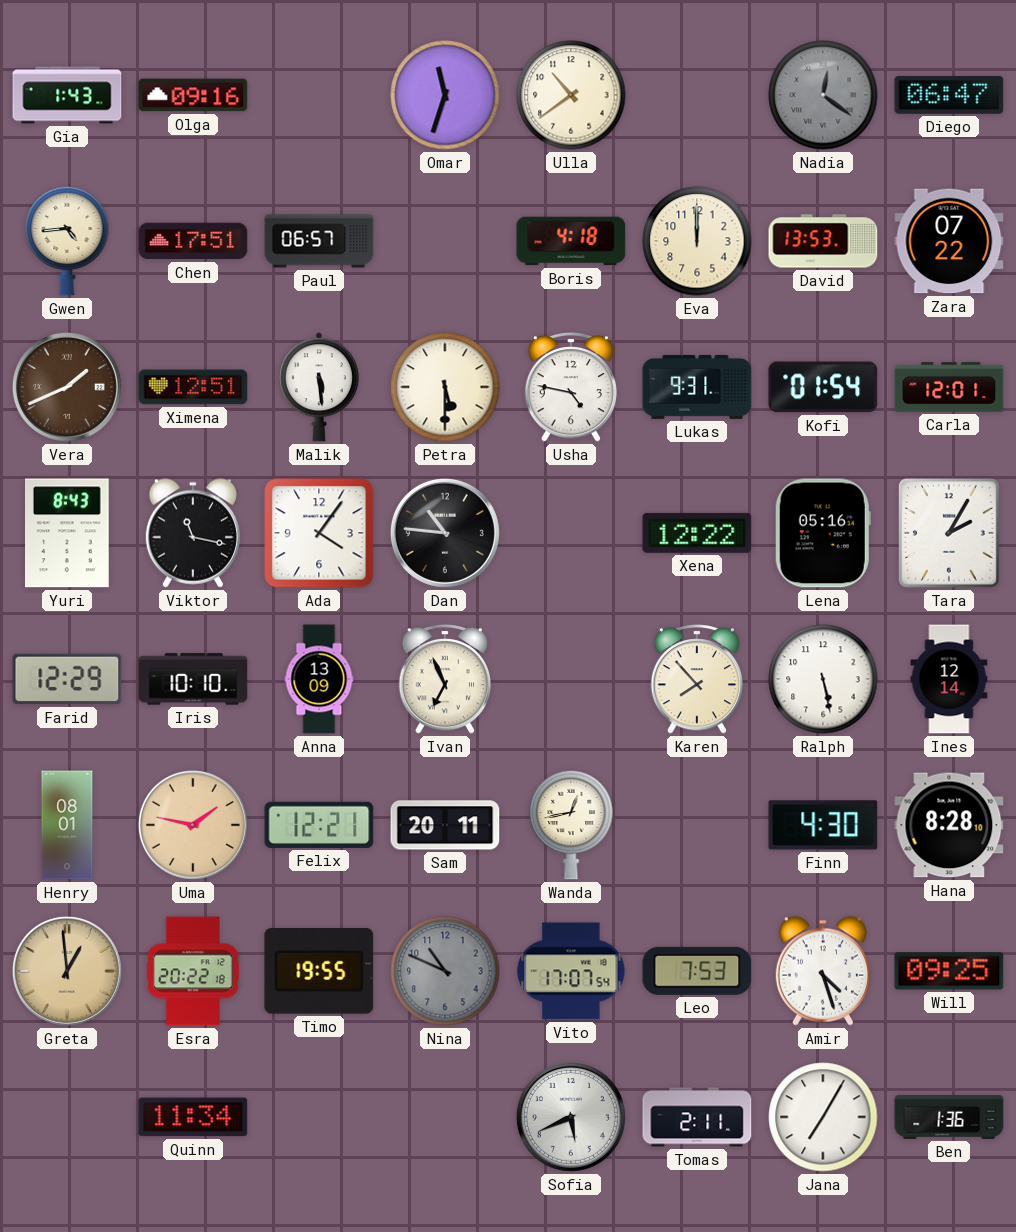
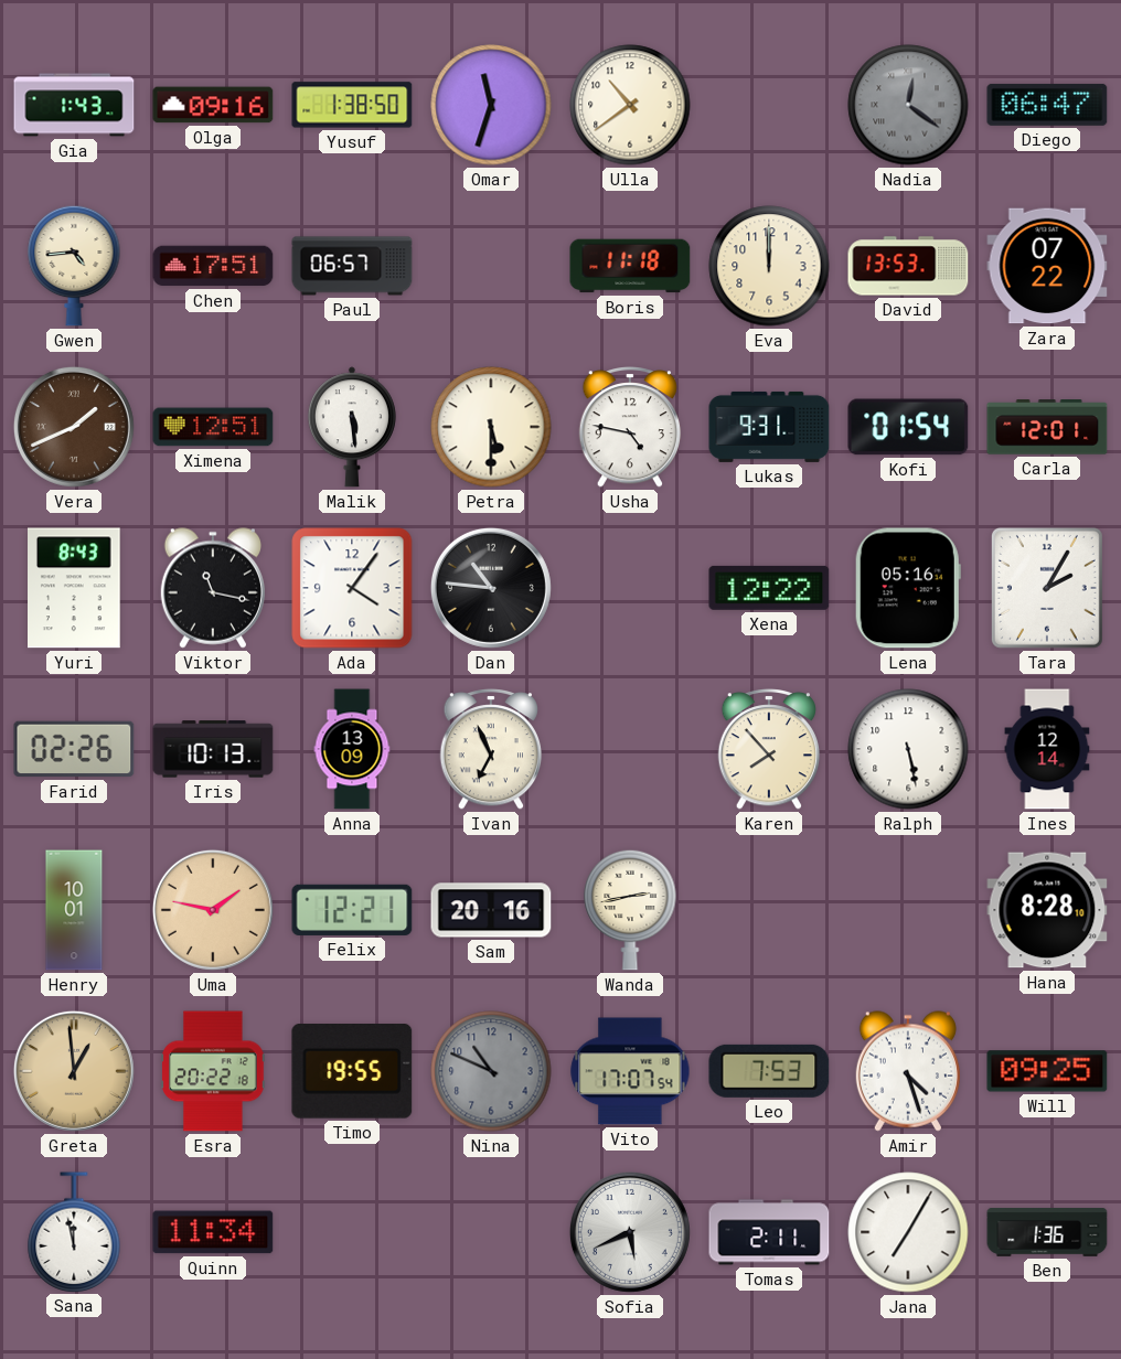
Yusuf: none -> 1:38
Boris: 4:18 -> 11:18
Farid: 12:29 -> 02:26
Iris: 10:10 -> 10:13
Henry: 08:01 -> 10:01
Sam: 20:11 -> 20:16
Wanda: 12:43 -> 2:43
Finn: 4:30 -> none
Sana: none -> 11:58
